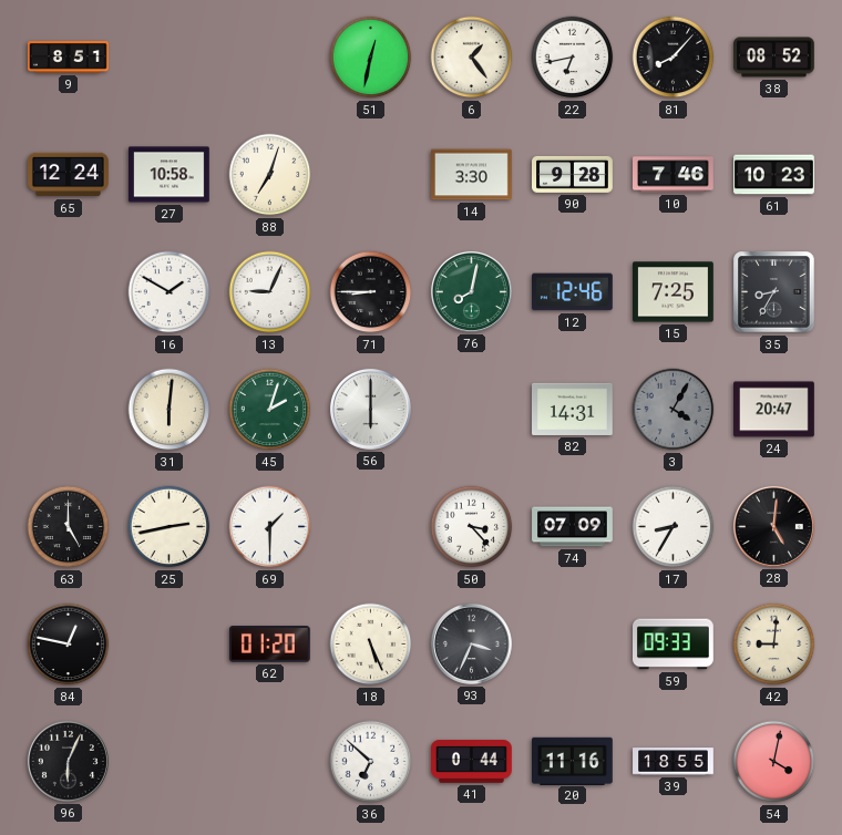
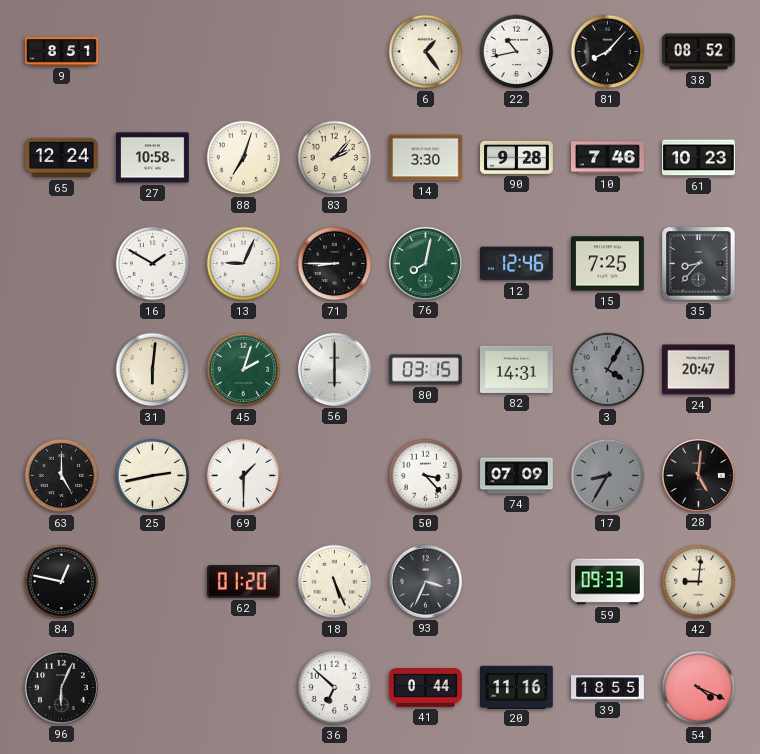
51: 12:32 -> none
22: 6:43 -> 10:43
83: none -> 2:07
35: 8:35 -> 8:37
80: none -> 03:15
17 dial: white -> grey
54: 4:02 -> 4:19
